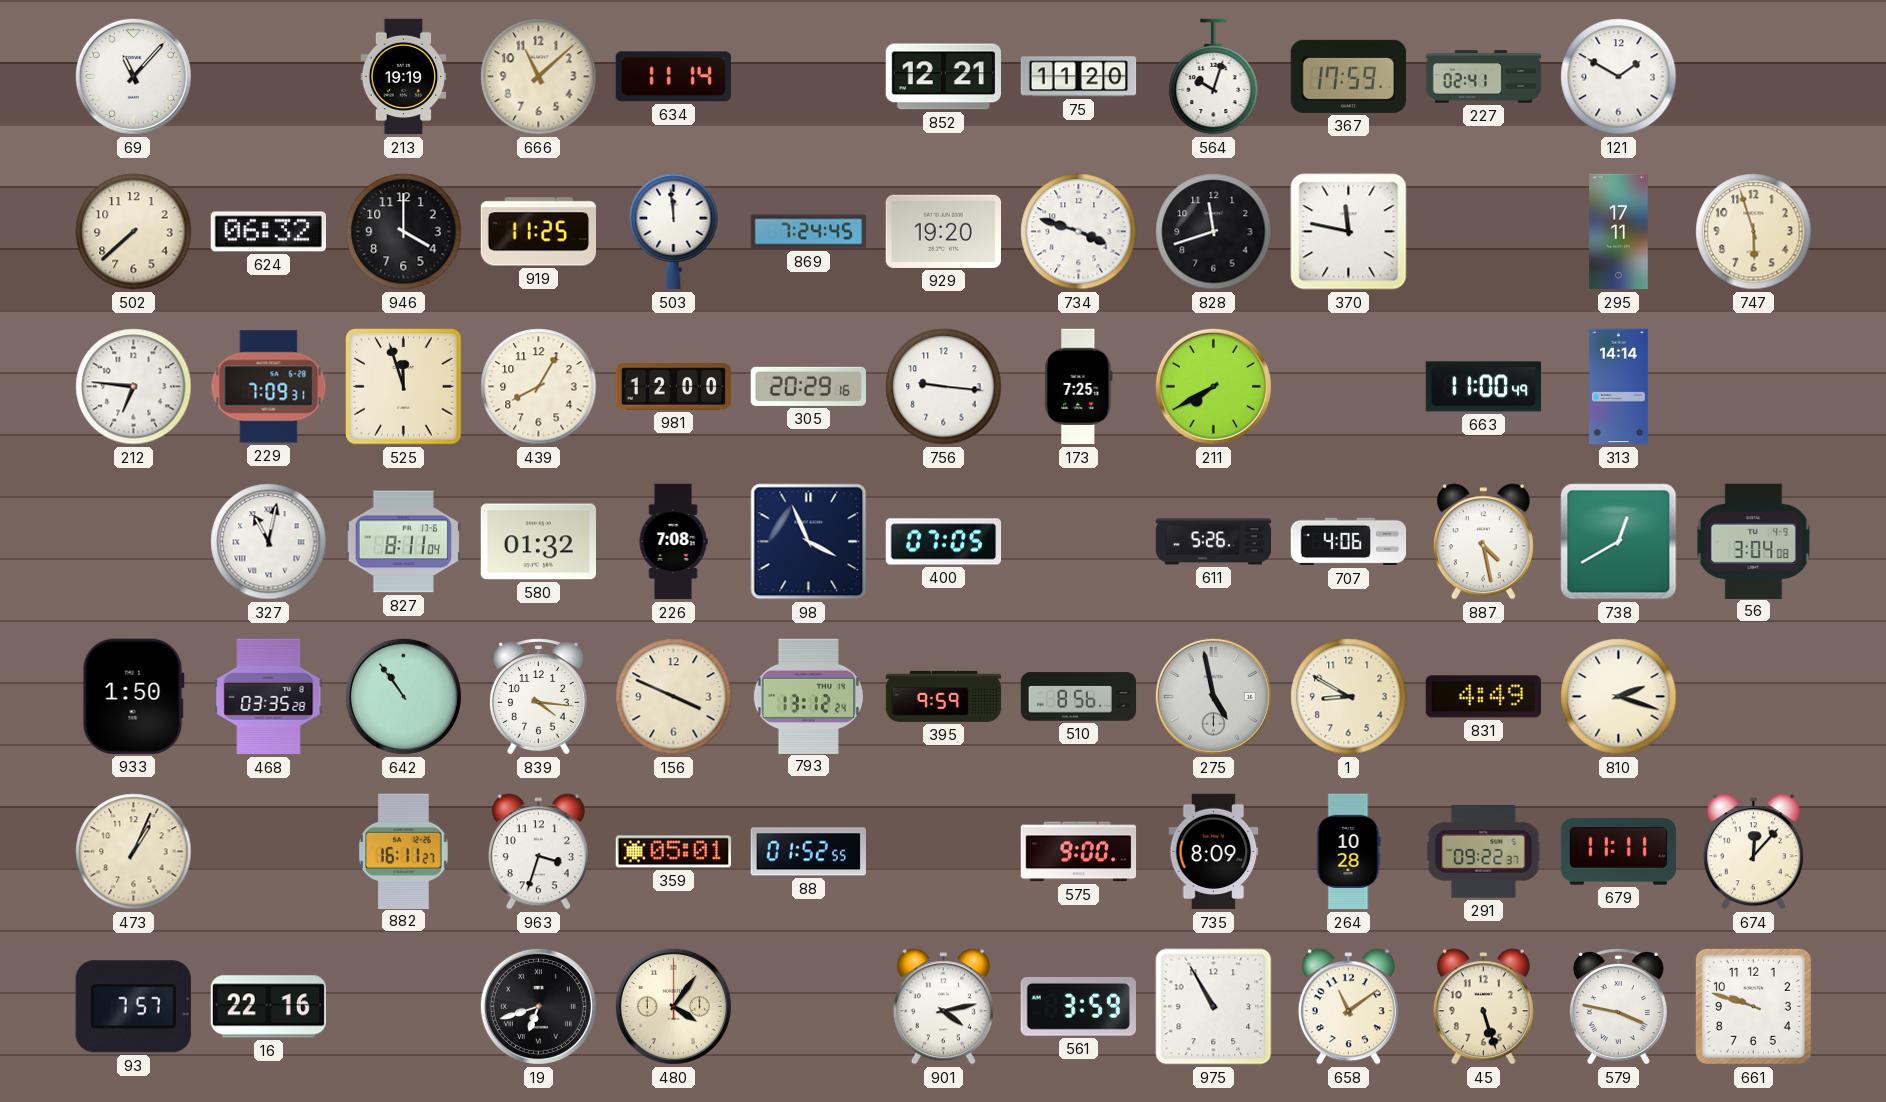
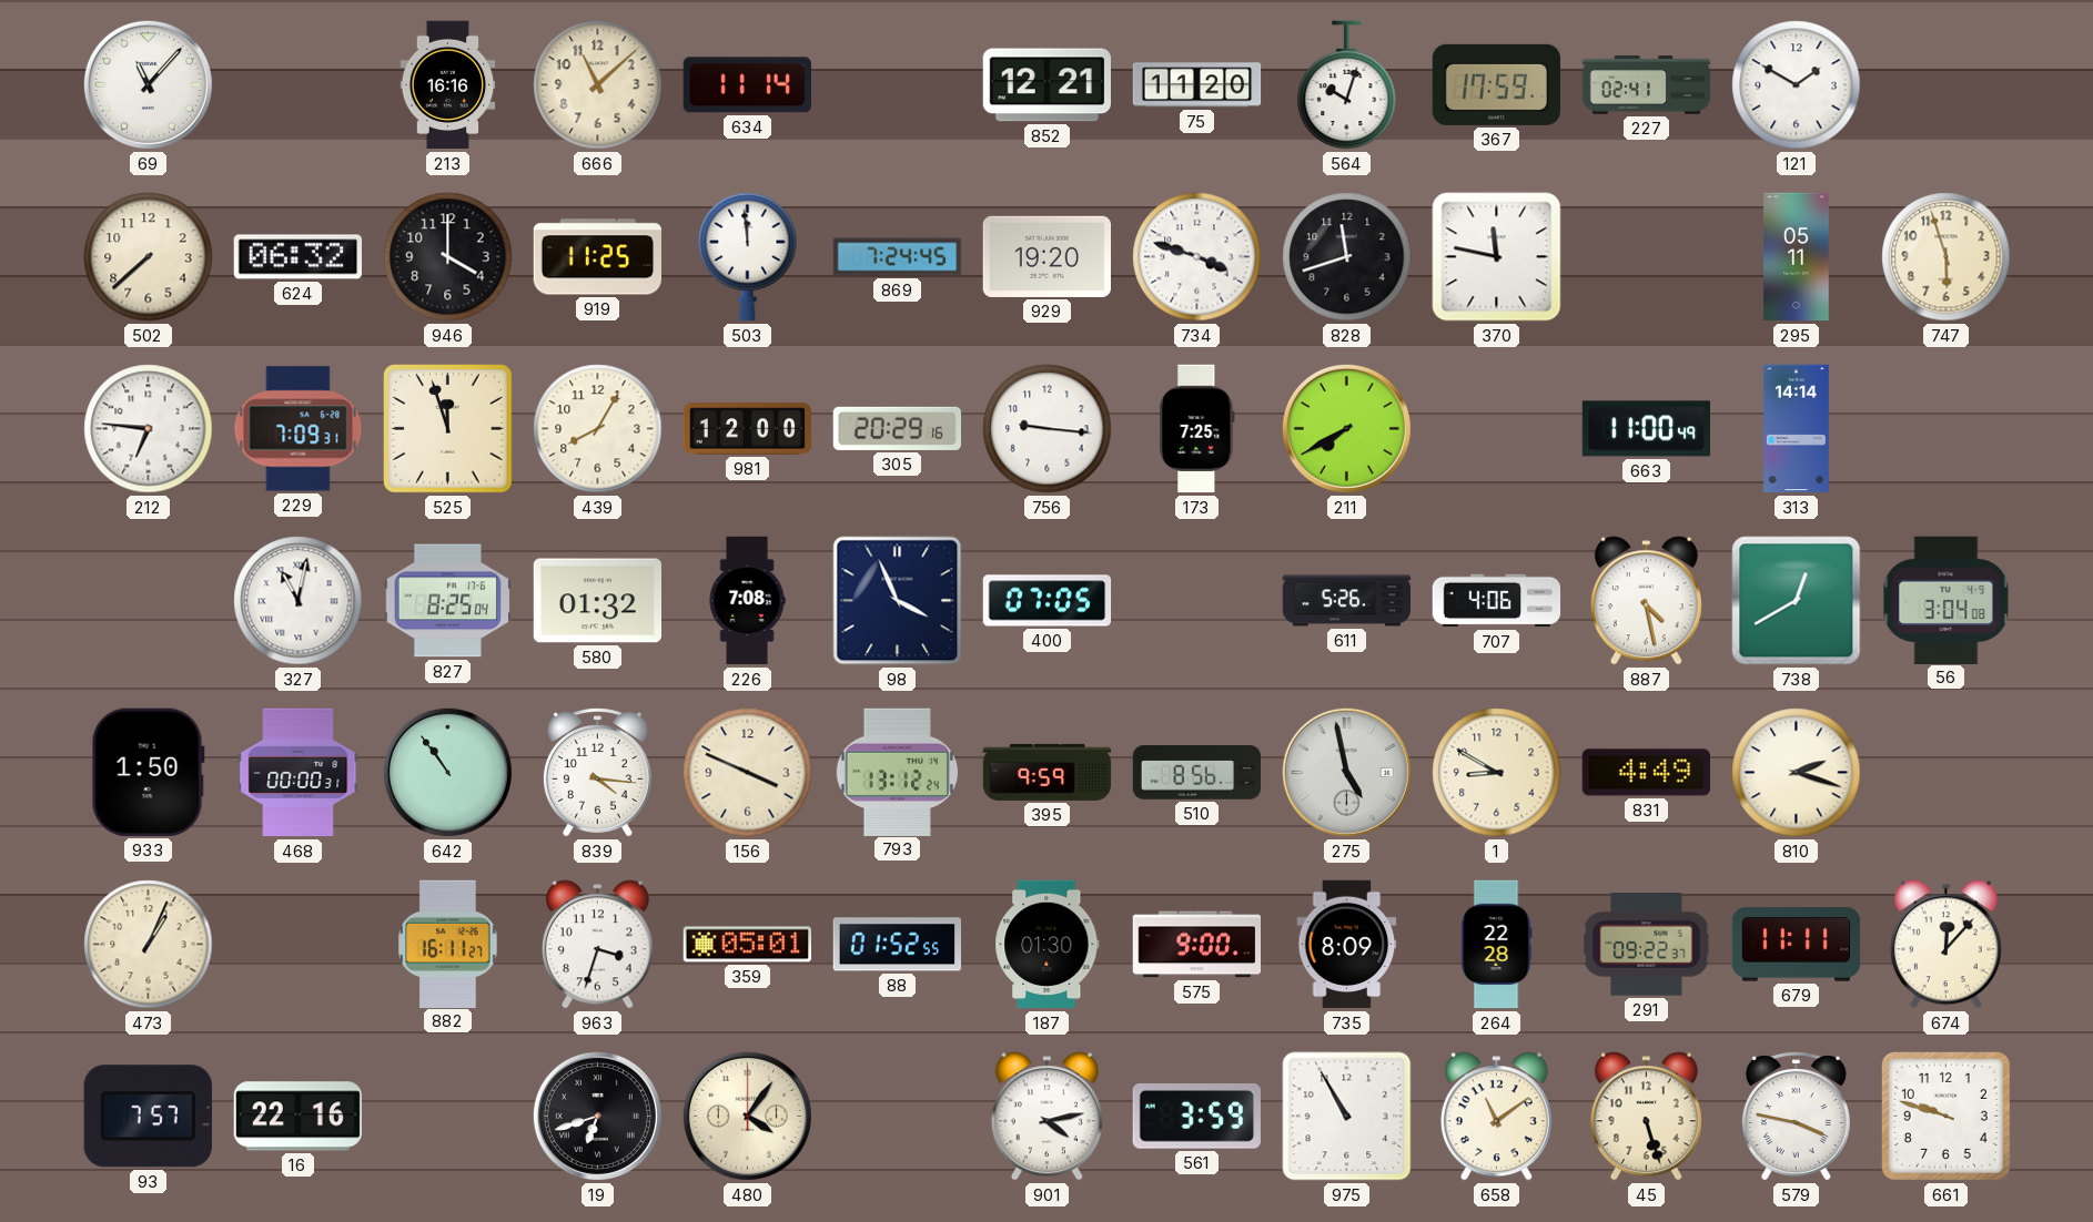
213: 19:19 -> 16:16
295: 17:11 -> 05:11
827: 8:11 -> 8:25
468: 03:35 -> 00:00
187: none -> 01:30
264: 10:28 -> 22:28
